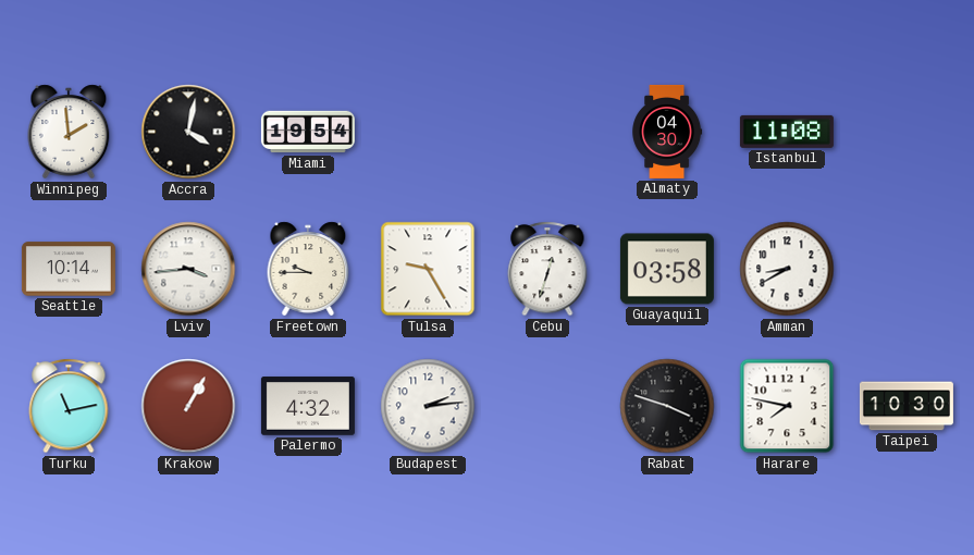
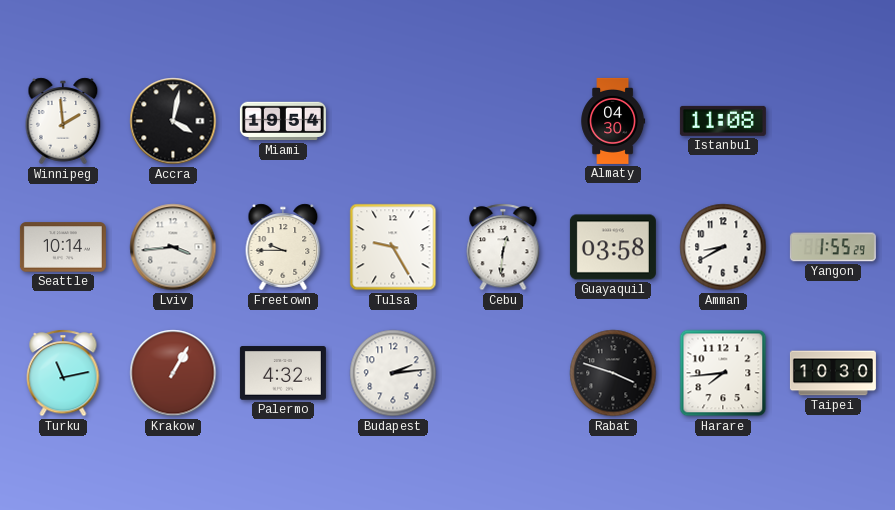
Cebu: 12:33 -> 12:31
Yangon: none -> 1:55
Harare: 7:47 -> 7:44
